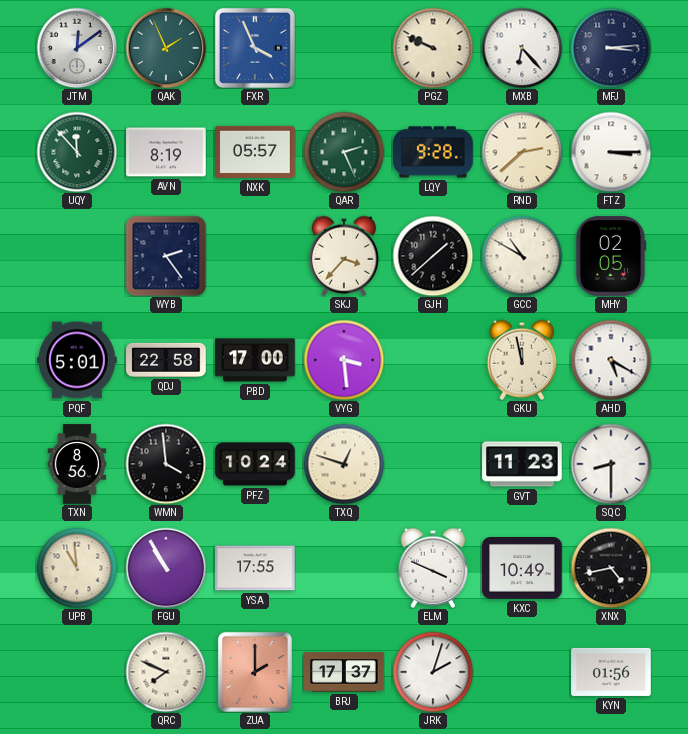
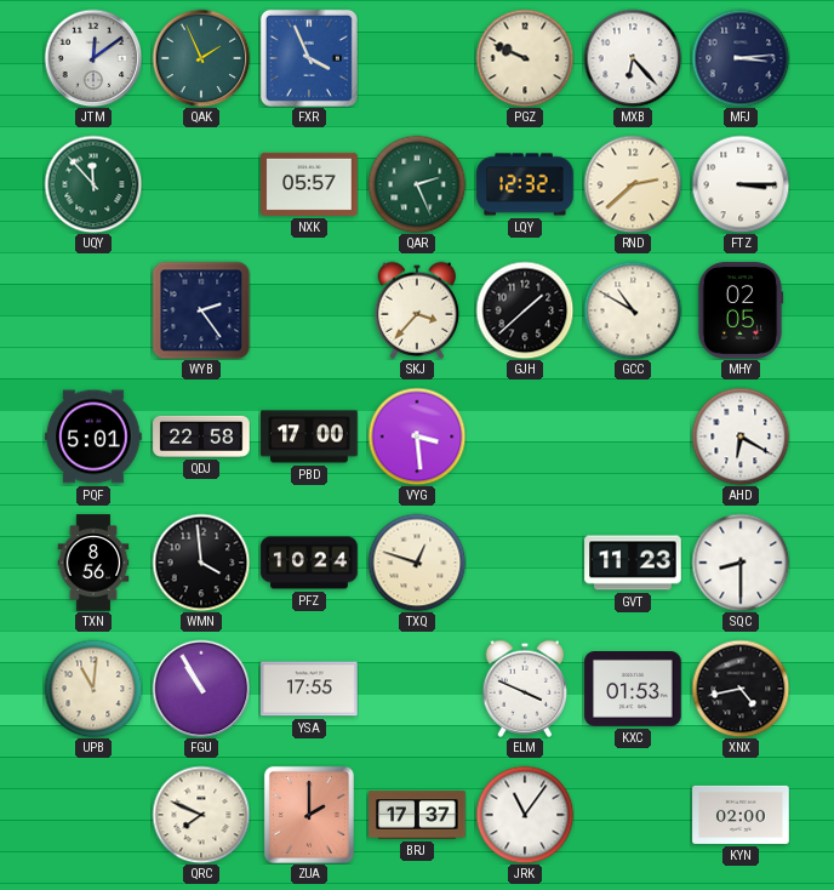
AVN: 8:19 -> none
LQY: 9:28 -> 12:32
GKU: 11:58 -> none
AHD: 5:20 -> 6:20
UPB: 10:59 -> 11:01
KXC: 10:49 -> 01:53
JRK: 2:03 -> 11:06
KYN: 01:56 -> 02:00
